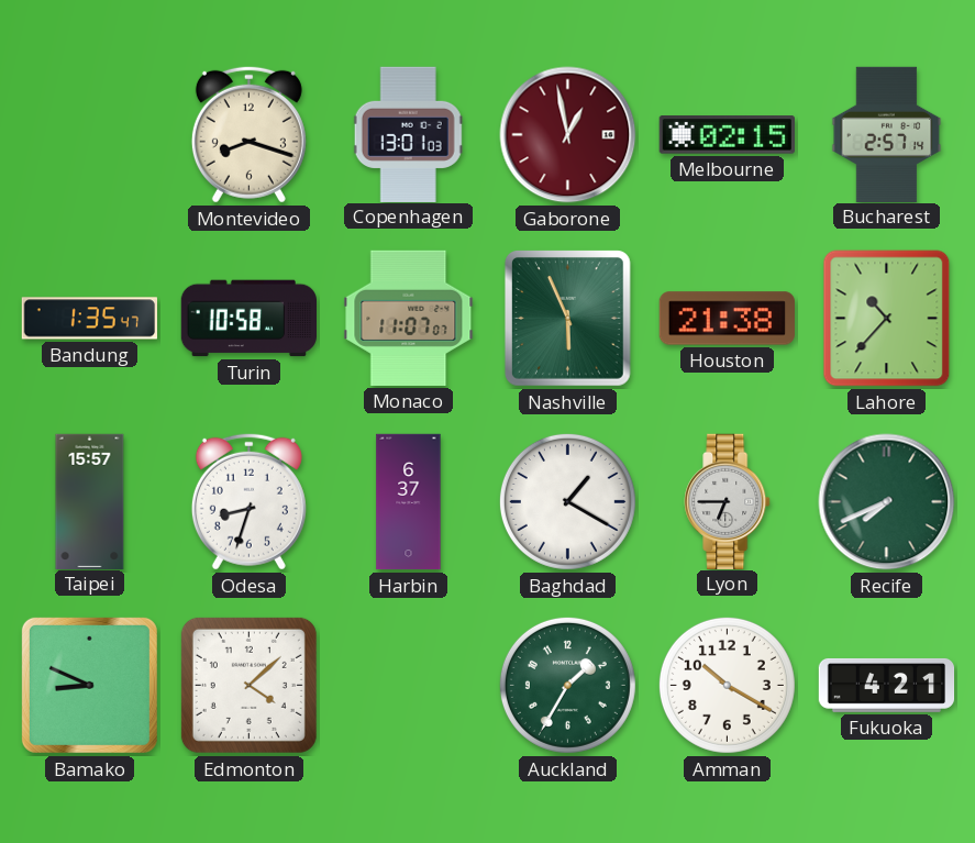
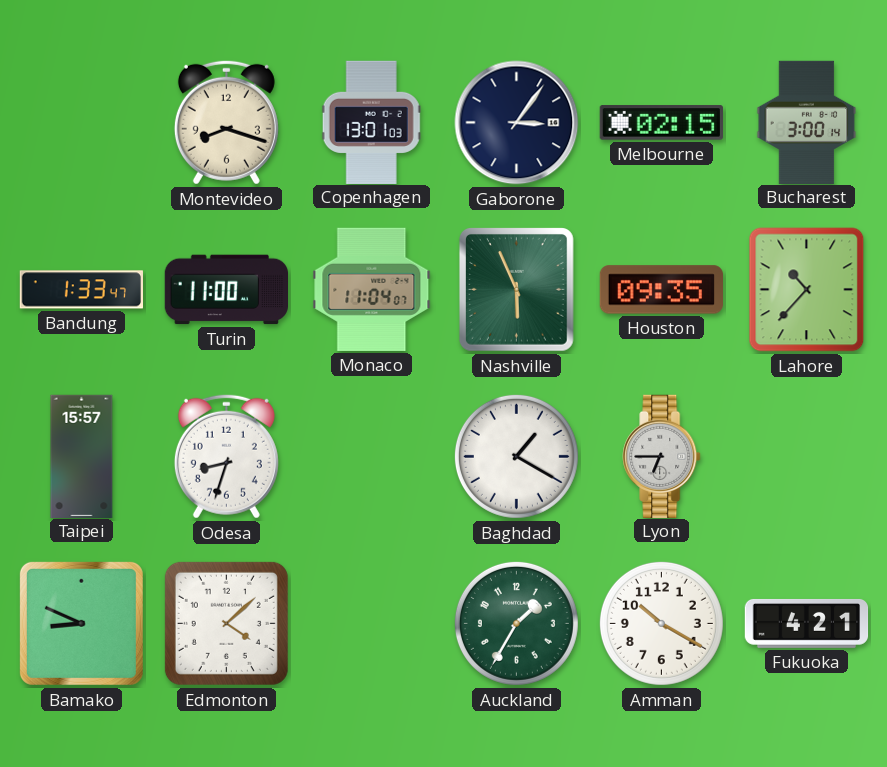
Gaborone: 12:58 -> 3:06
Gaborone dial: burgundy -> navy
Bucharest: 2:57 -> 3:00
Bandung: 1:35 -> 1:33
Turin: 10:58 -> 11:00
Monaco: 11:07 -> 11:04
Houston: 21:38 -> 09:35
Harbin: 6:37 -> none
Recife: 7:41 -> none
